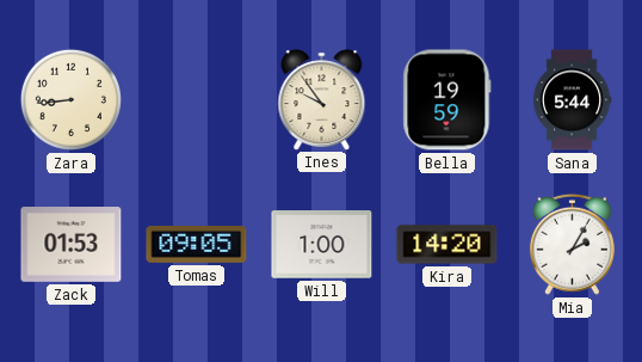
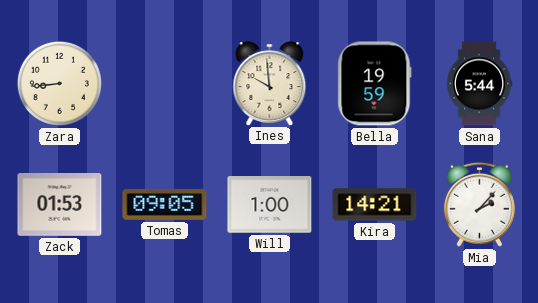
Ines: 9:54 -> 9:59
Kira: 14:20 -> 14:21
Mia: 2:05 -> 2:07
